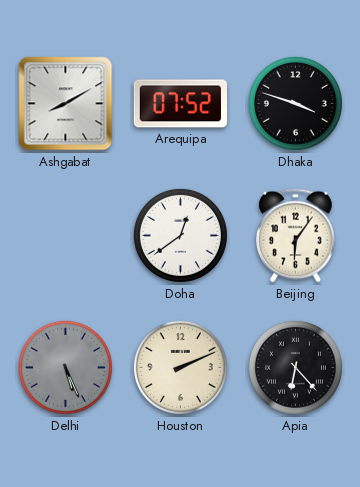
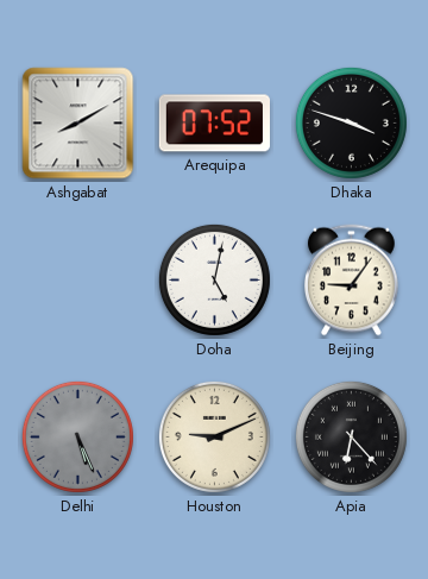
Doha: 12:39 -> 5:02
Beijing: 6:06 -> 9:06
Houston: 2:11 -> 9:11
